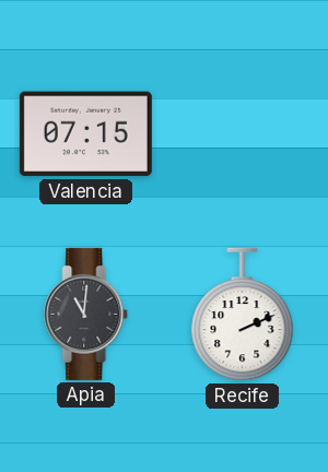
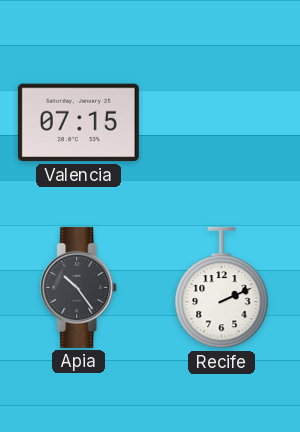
Apia: 11:01 -> 10:24
